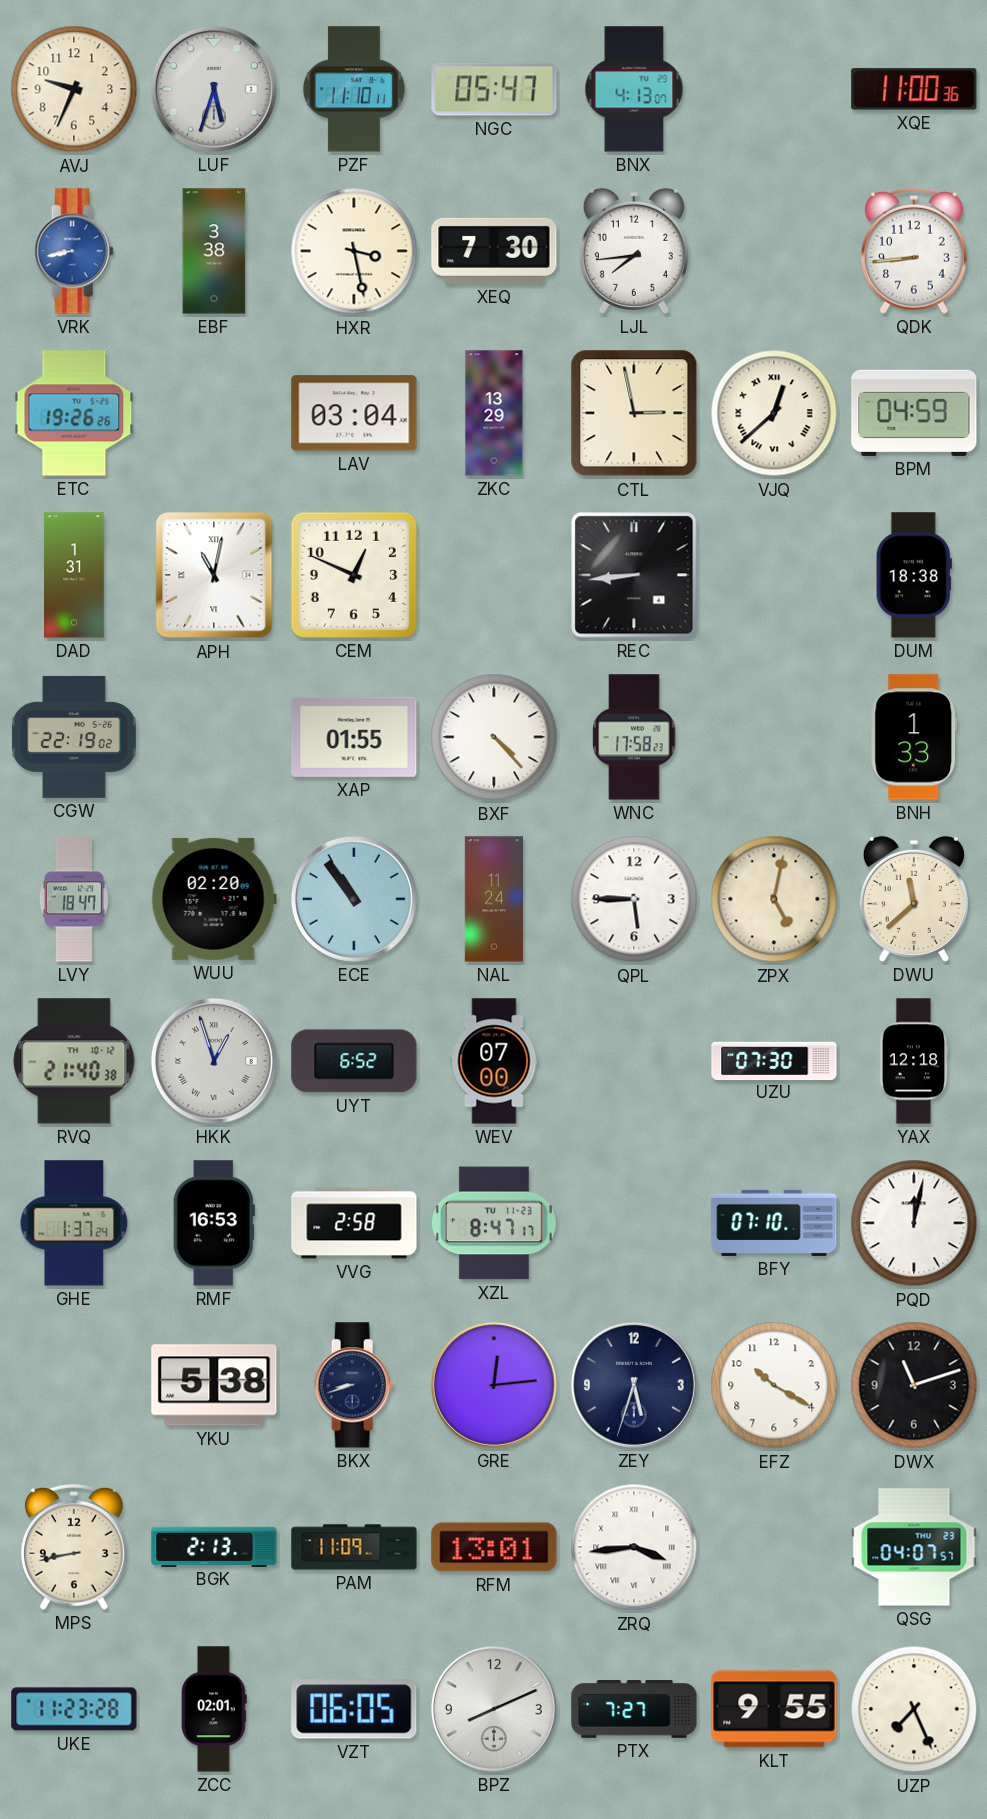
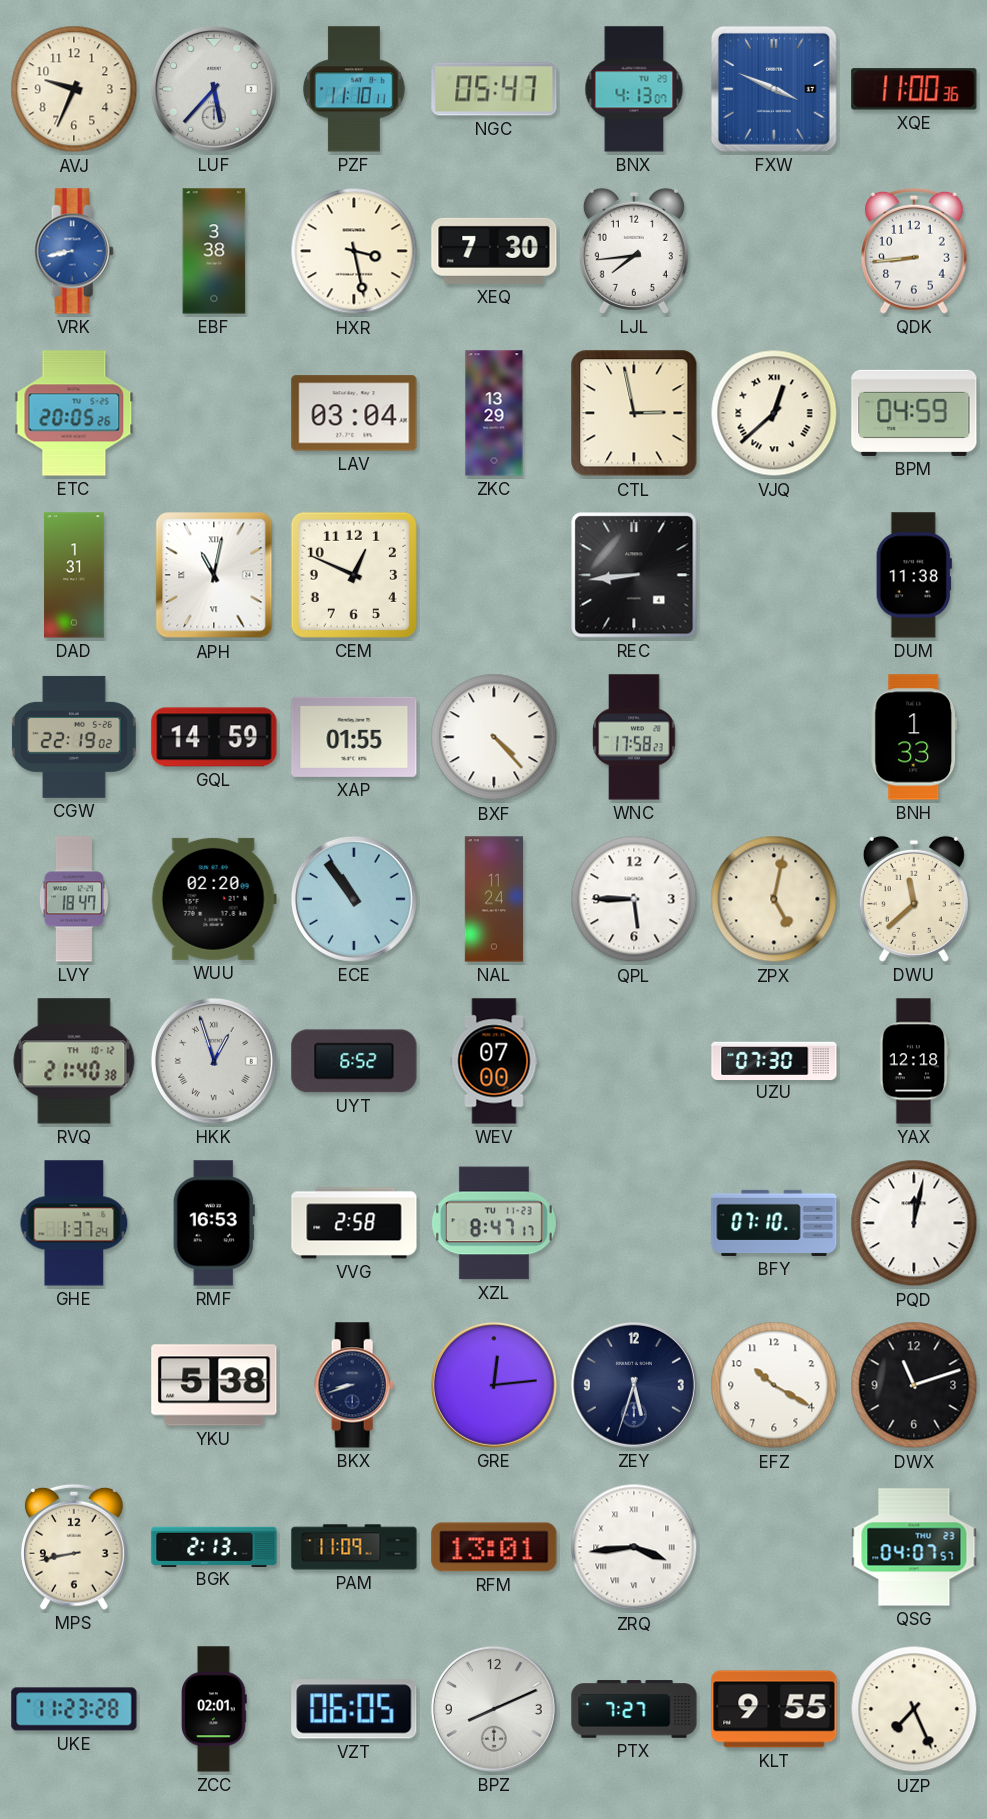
LUF: 5:33 -> 5:37
FXW: none -> 3:49
ETC: 19:26 -> 20:05
DUM: 18:38 -> 11:38
GQL: none -> 14:59
